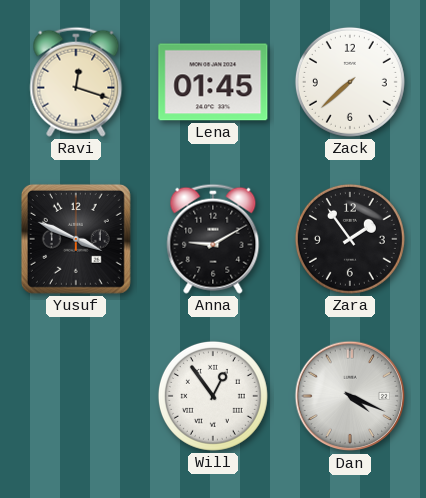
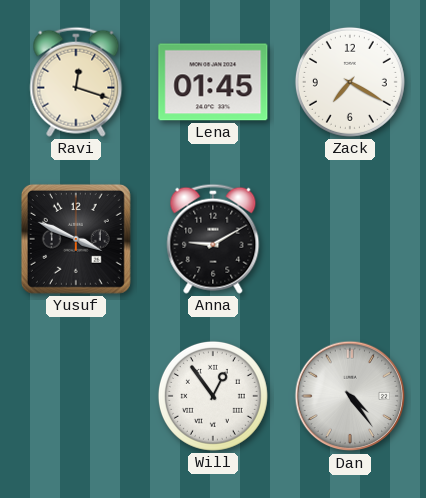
Zack: 7:38 -> 7:20
Zara: 1:54 -> none
Dan: 4:19 -> 4:24
